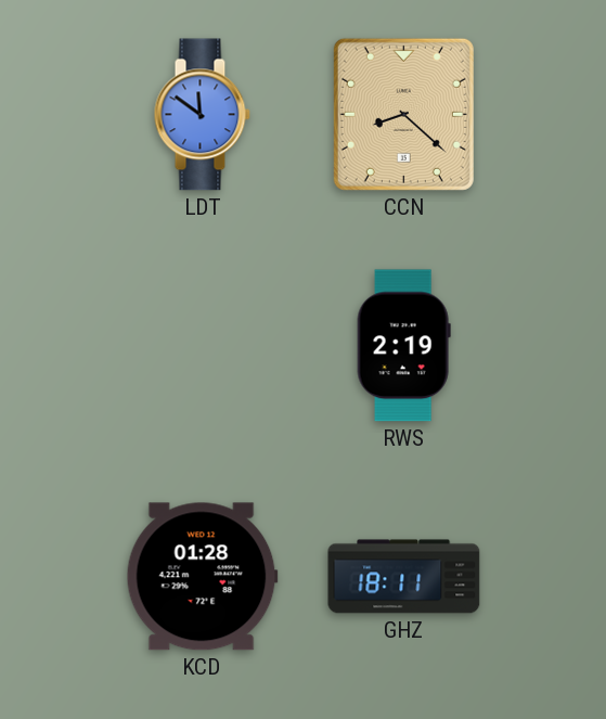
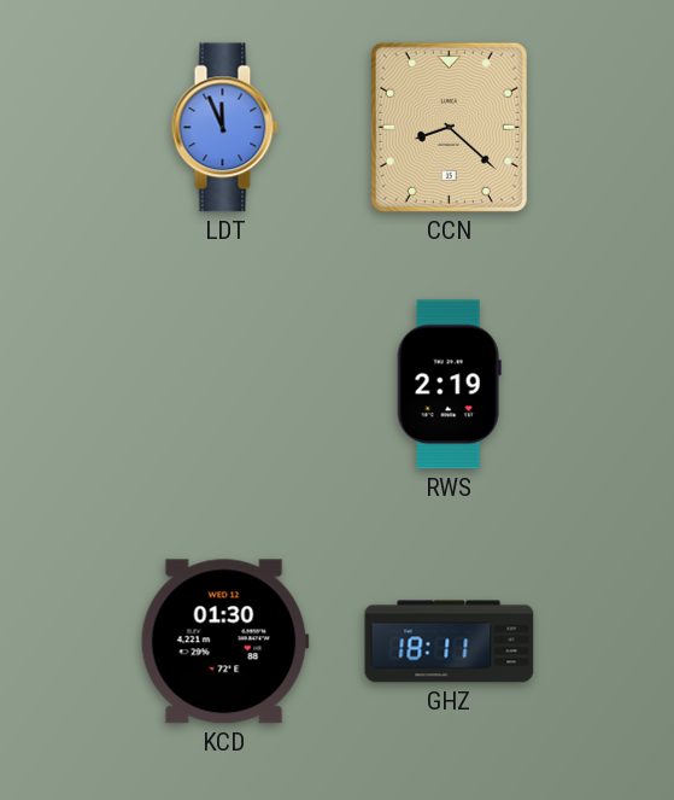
LDT: 11:51 -> 11:56
KCD: 01:28 -> 01:30
